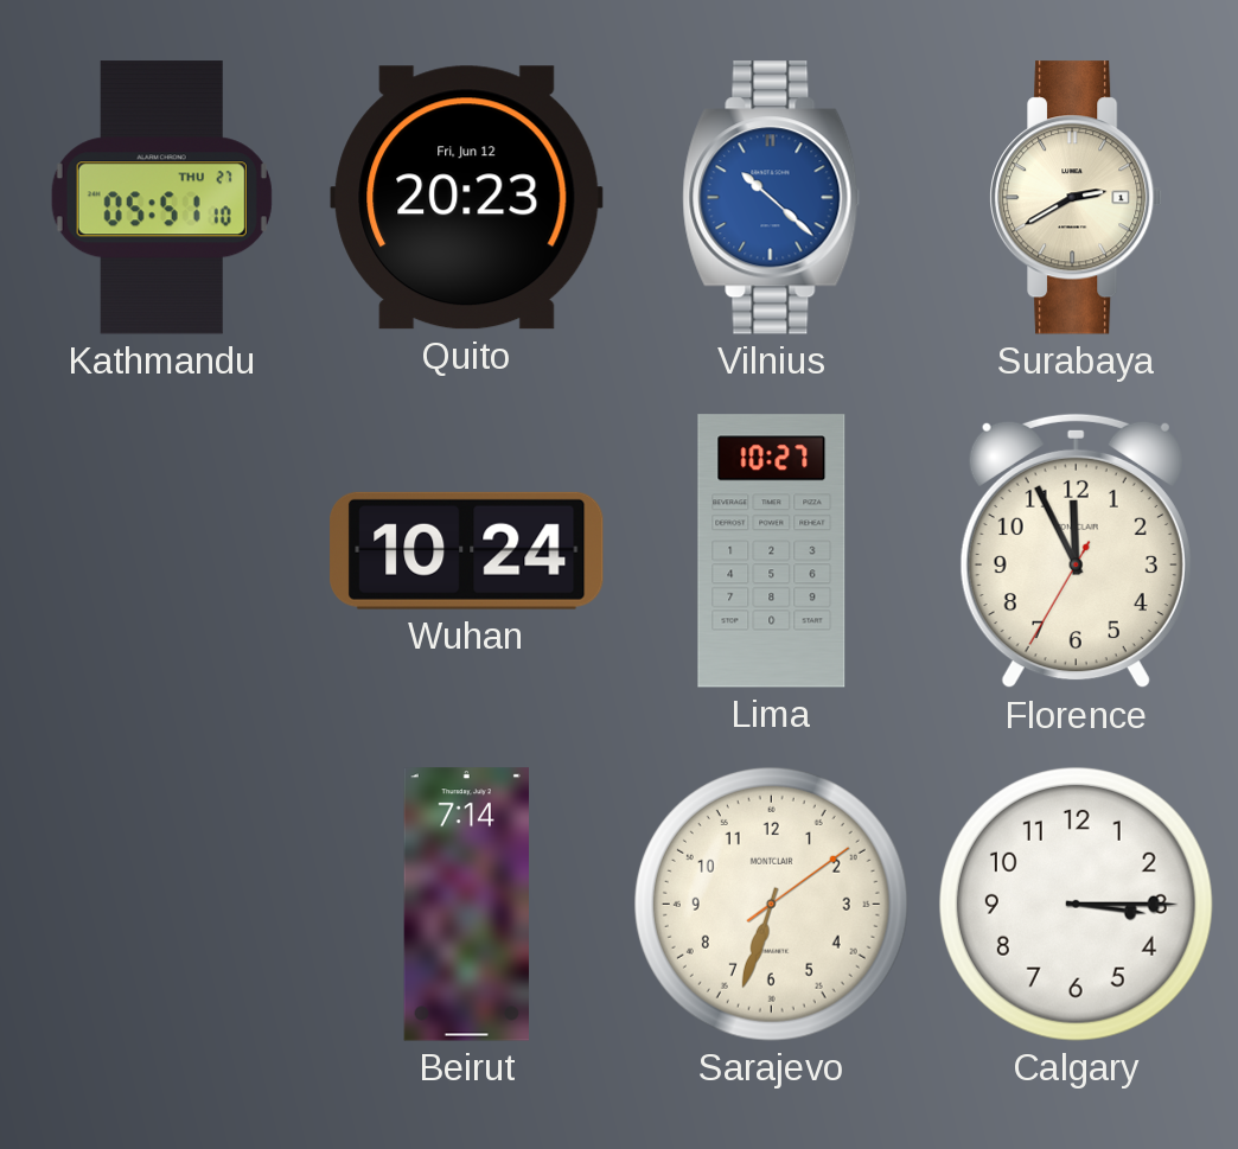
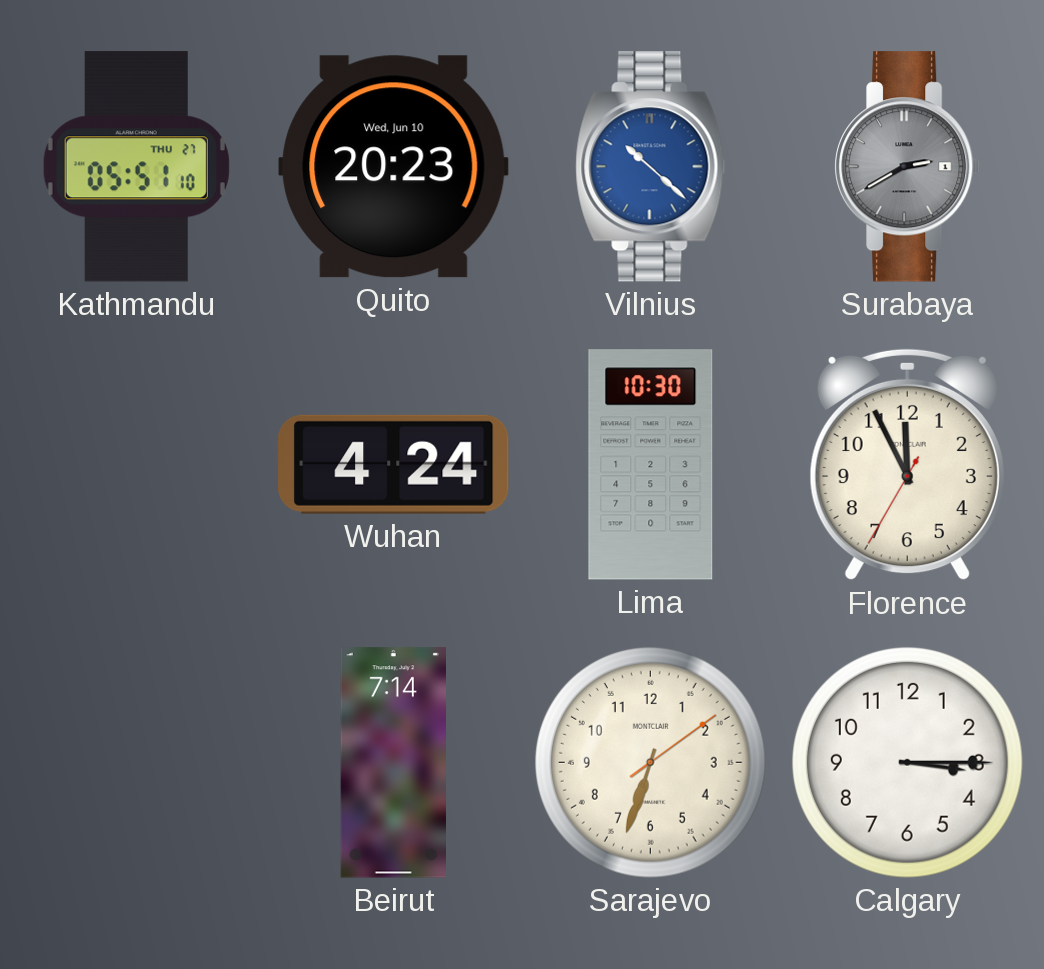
Quito date: Fri, Jun 12 -> Wed, Jun 10
Surabaya dial: cream -> grey
Wuhan: 10:24 -> 4:24
Lima: 10:27 -> 10:30
